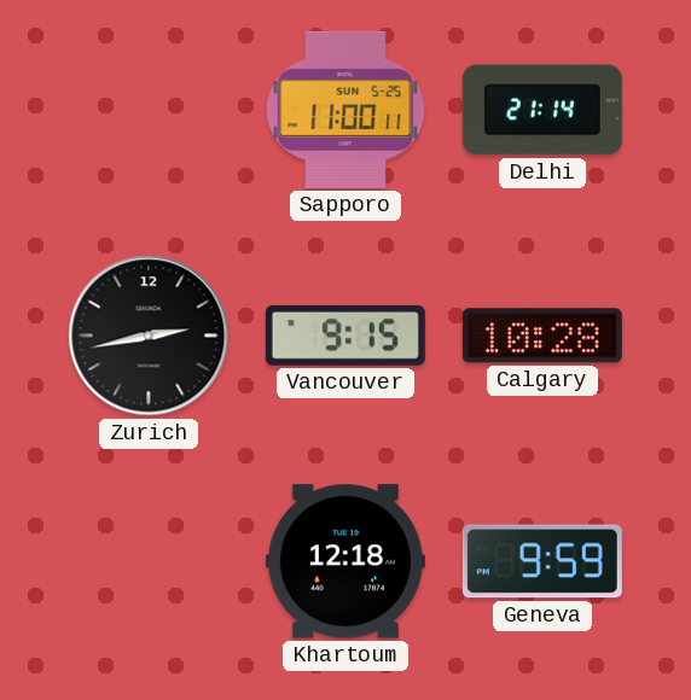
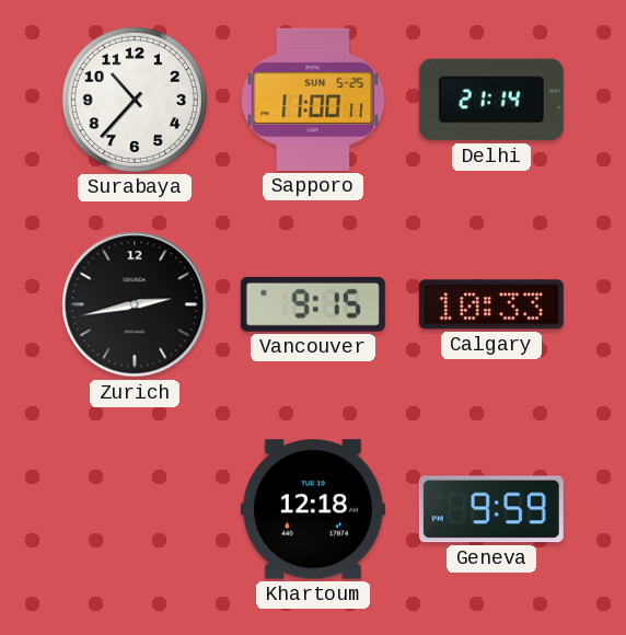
Surabaya: none -> 10:37
Calgary: 10:28 -> 10:33
